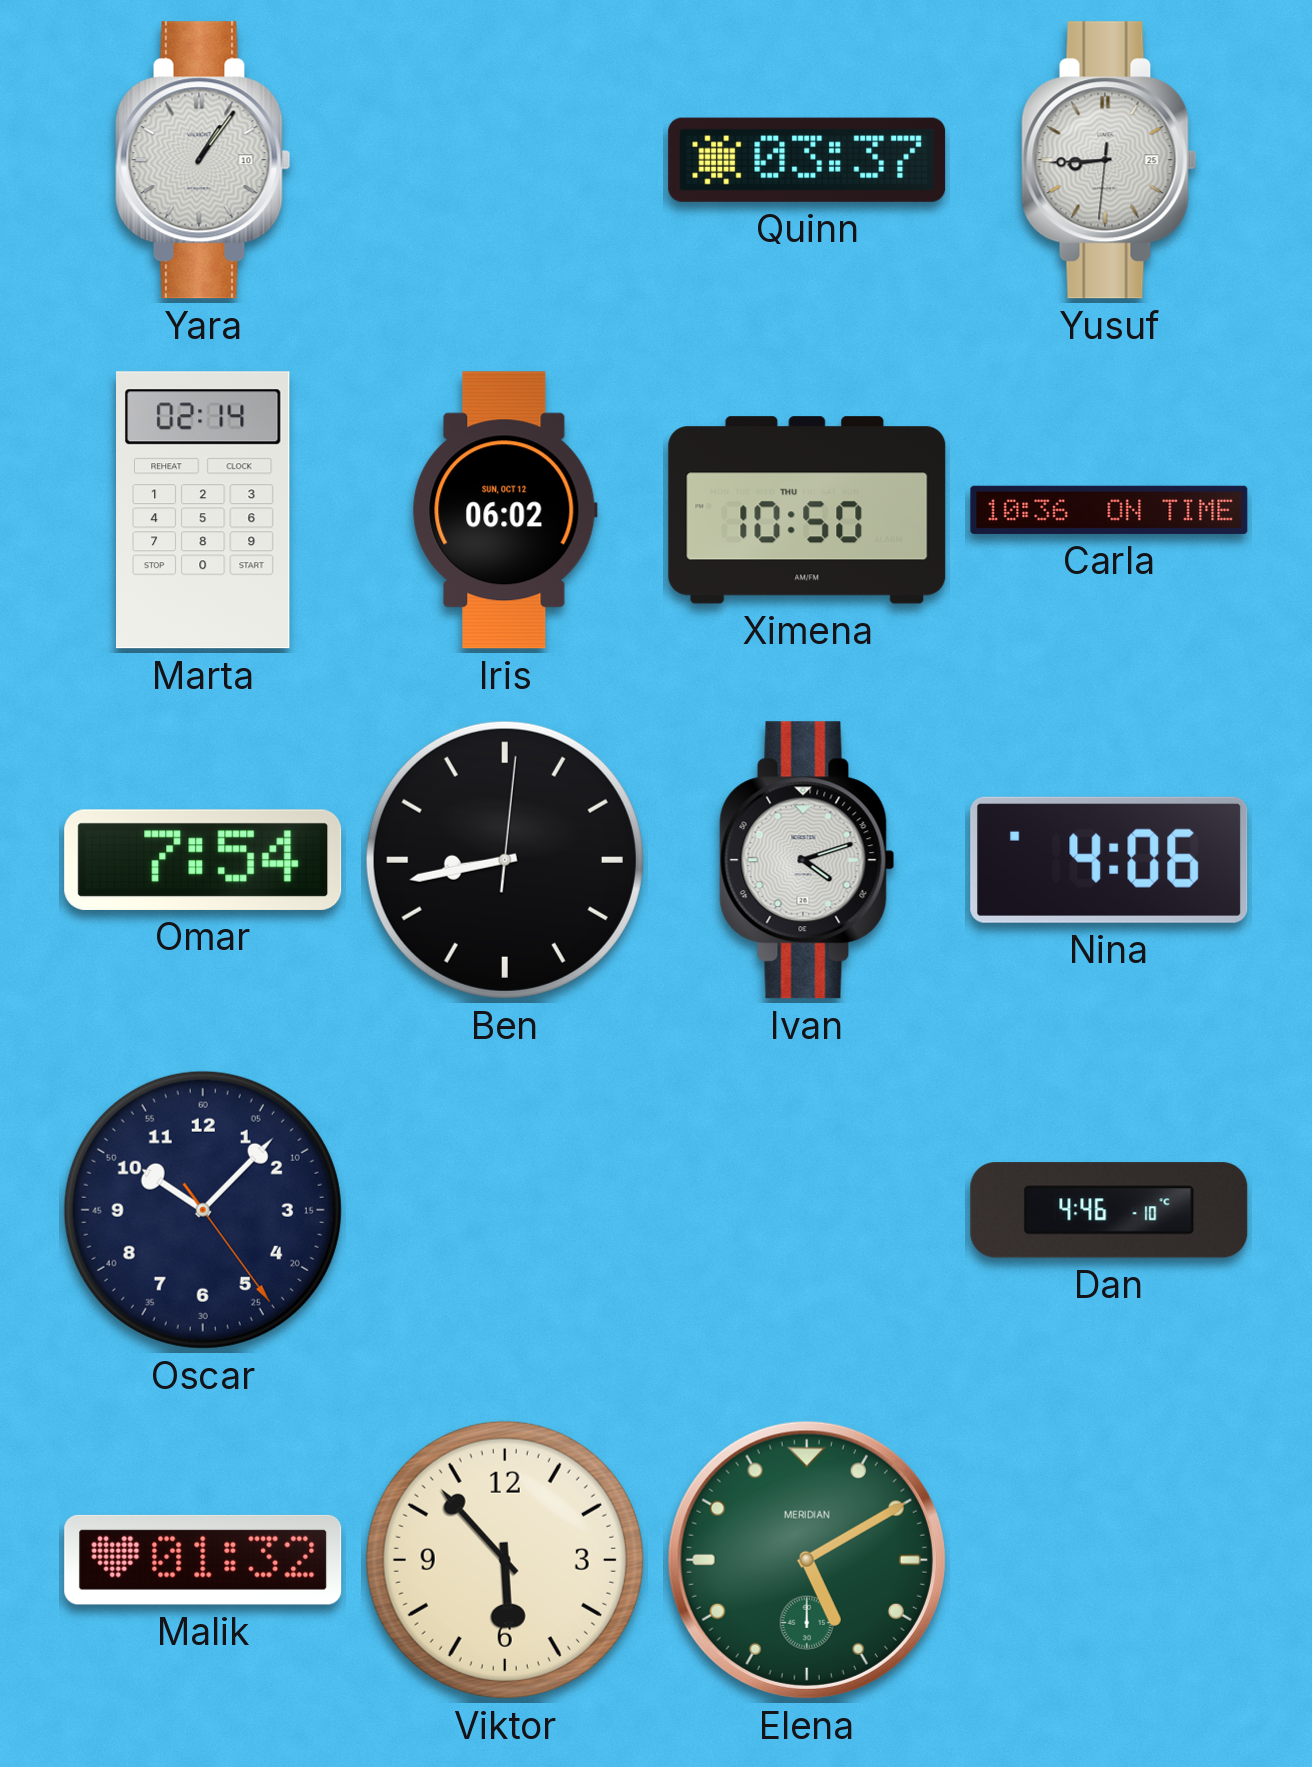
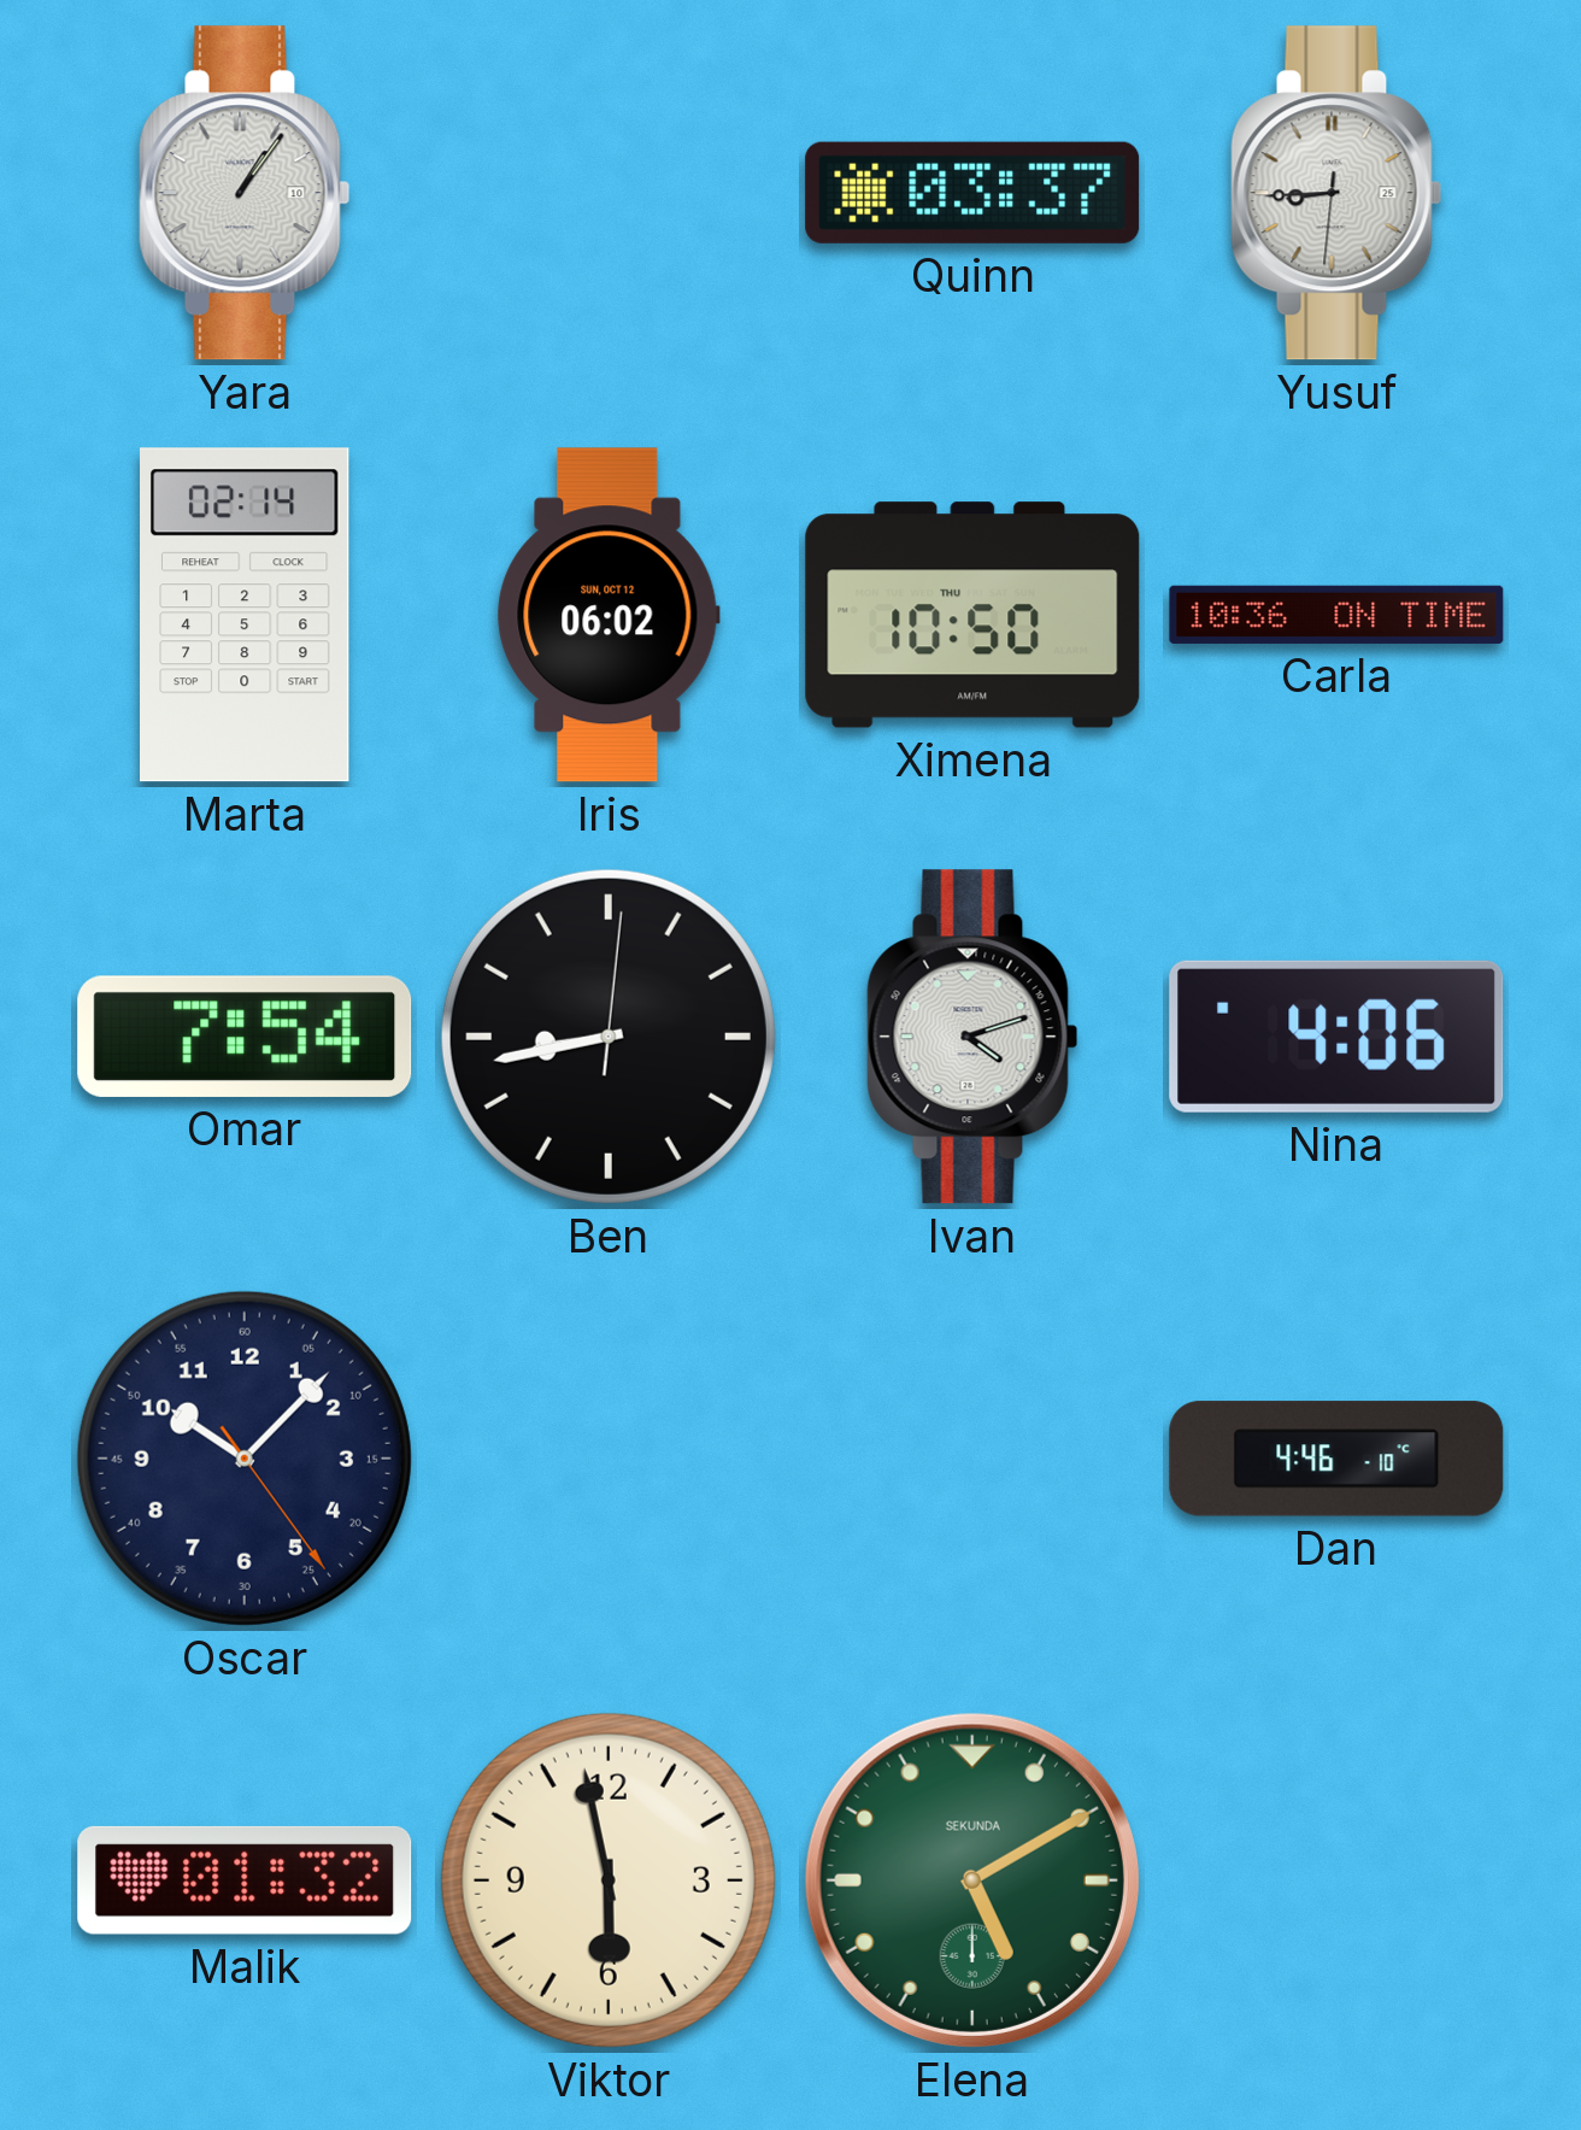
Viktor: 5:53 -> 5:58
Elena brand: MERIDIAN -> SEKUNDA
